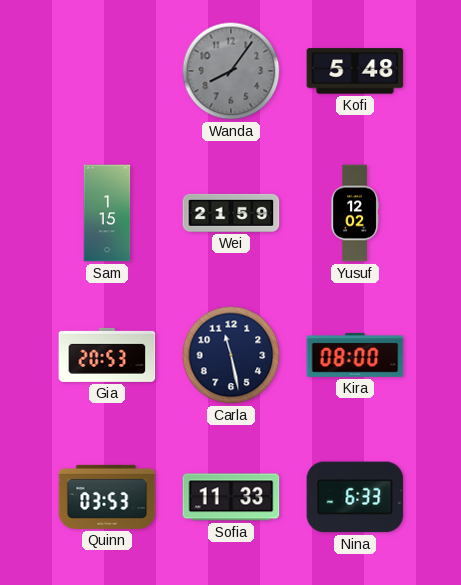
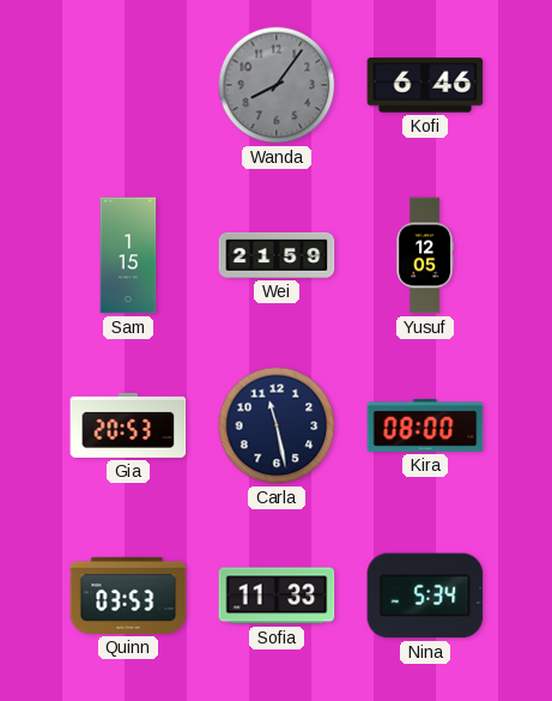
Kofi: 5:48 -> 6:46
Yusuf: 12:02 -> 12:05
Nina: 6:33 -> 5:34
